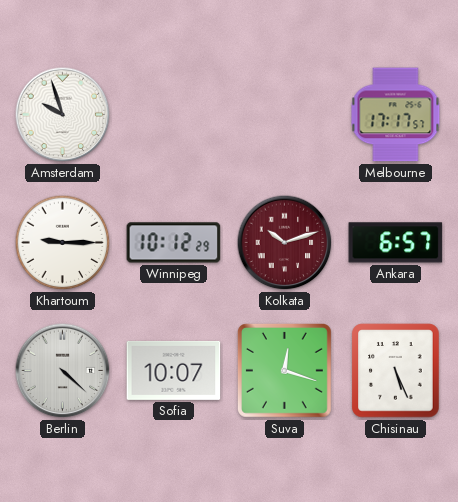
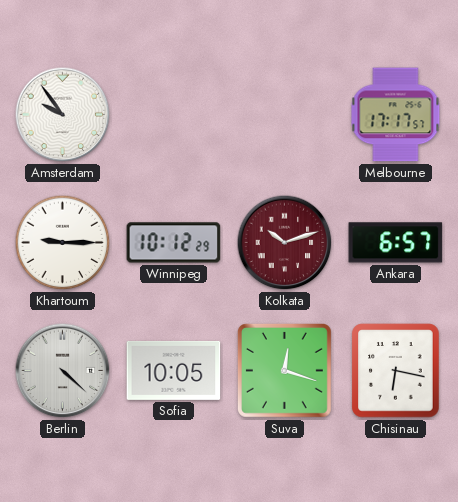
Amsterdam: 9:57 -> 9:54
Sofia: 10:07 -> 10:05
Chisinau: 5:26 -> 6:17
